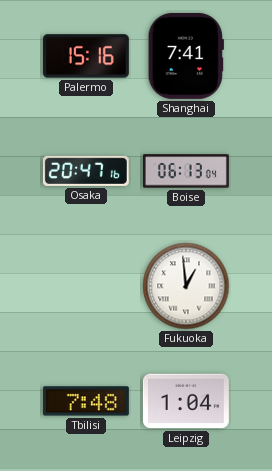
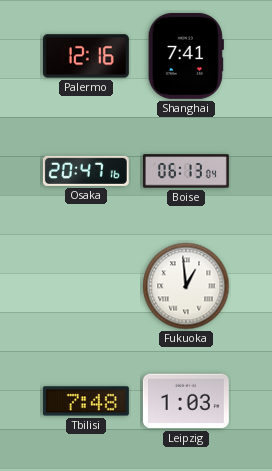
Palermo: 15:16 -> 12:16
Leipzig: 1:04 -> 1:03
